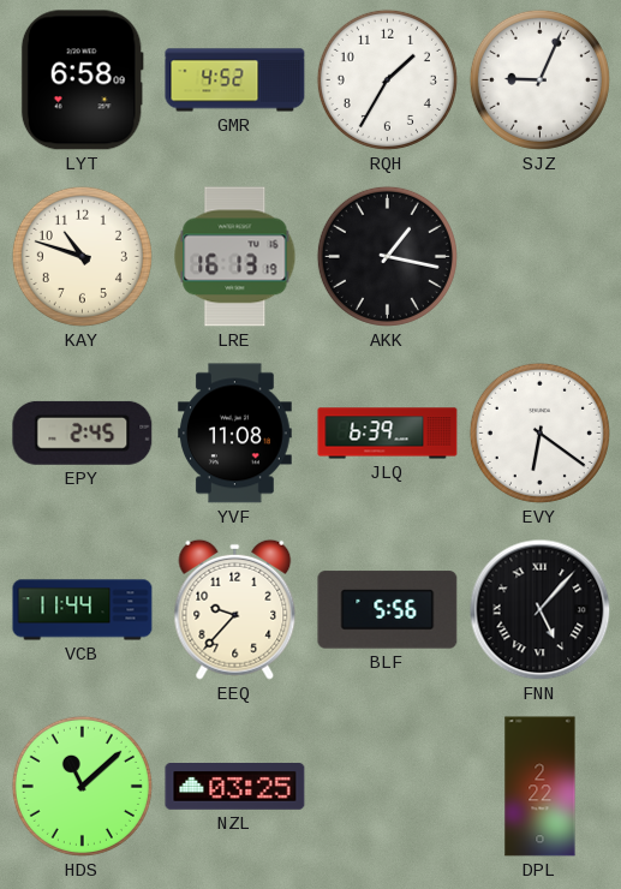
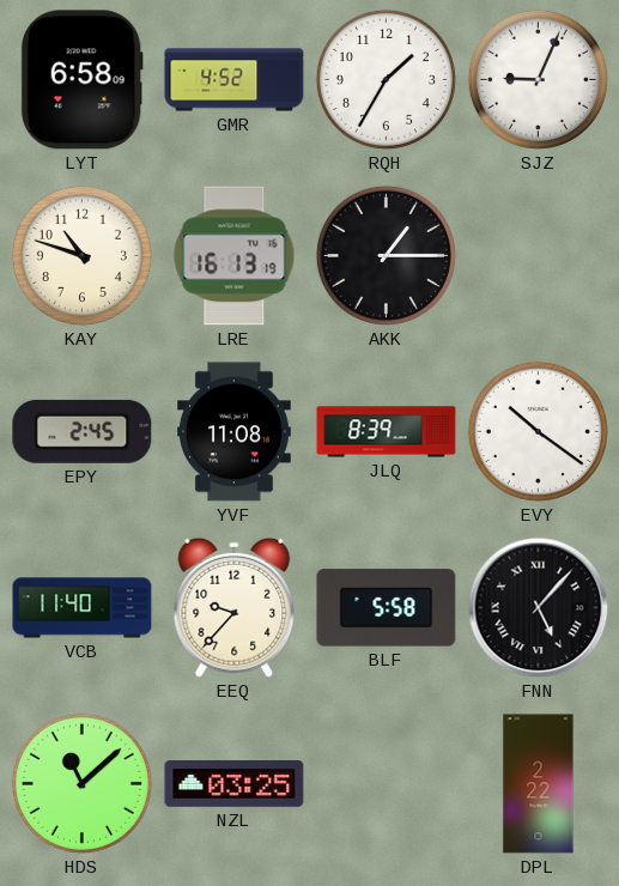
AKK: 1:17 -> 1:15
JLQ: 6:39 -> 8:39
EVY: 6:21 -> 10:21
VCB: 11:44 -> 11:40
BLF: 5:56 -> 5:58
